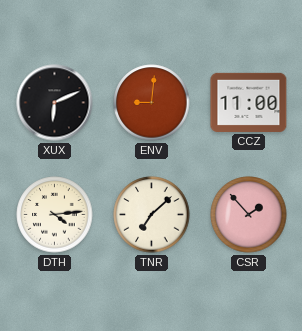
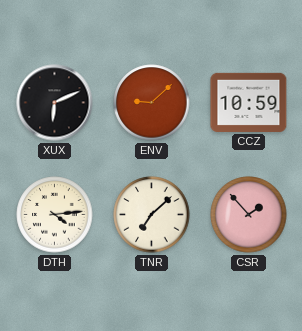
ENV: 9:01 -> 9:08
CCZ: 11:00 -> 10:59
